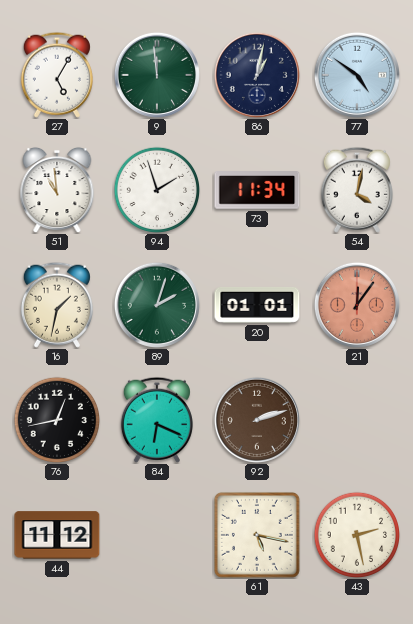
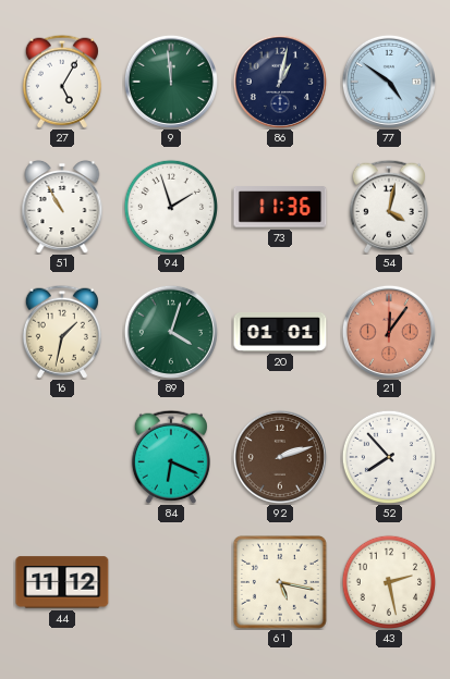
51: 10:59 -> 10:55
73: 11:34 -> 11:36
89: 2:03 -> 4:03
76: 12:43 -> none
52: none -> 7:53
